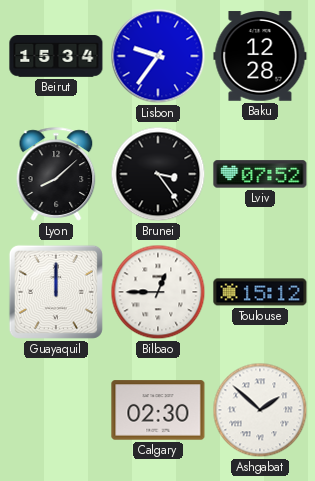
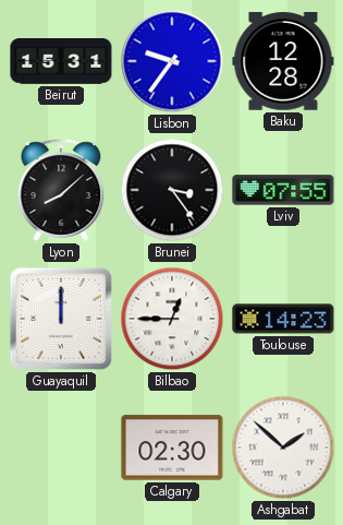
Beirut: 15:34 -> 15:31
Lviv: 07:52 -> 07:55
Toulouse: 15:12 -> 14:23
